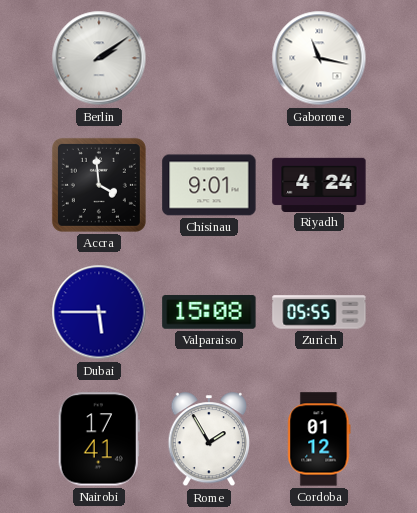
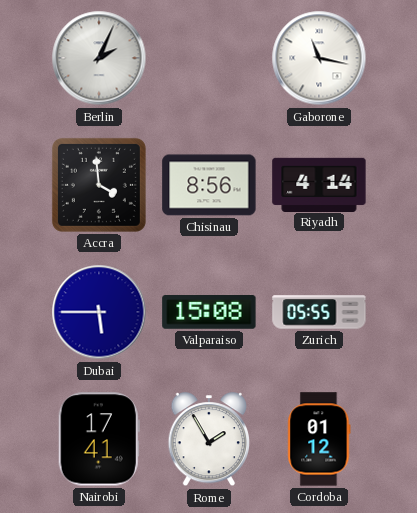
Berlin: 2:09 -> 2:04
Chisinau: 9:01 -> 8:56
Riyadh: 4:24 -> 4:14
